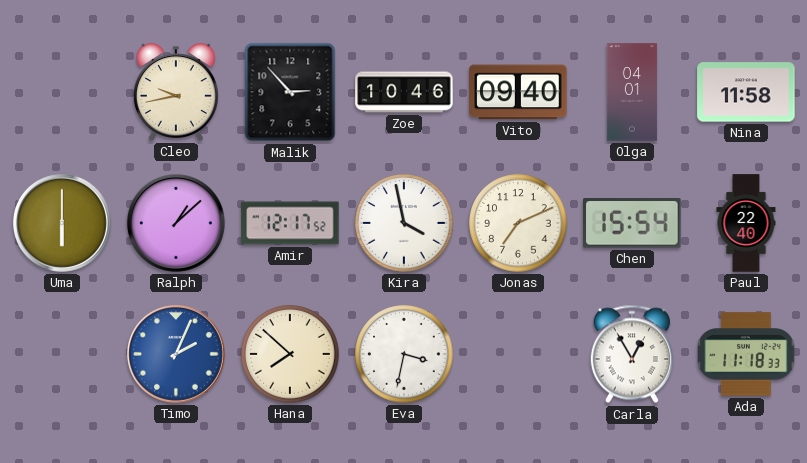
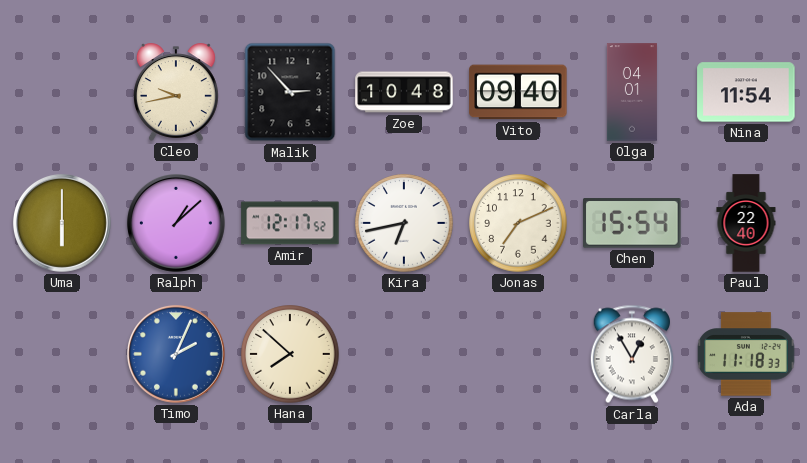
Zoe: 10:46 -> 10:48
Nina: 11:58 -> 11:54
Kira: 3:58 -> 6:43
Eva: 3:32 -> none
